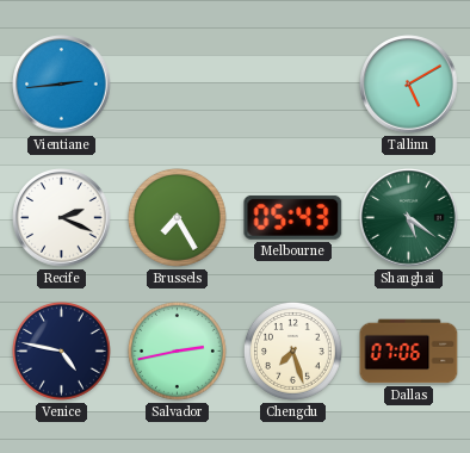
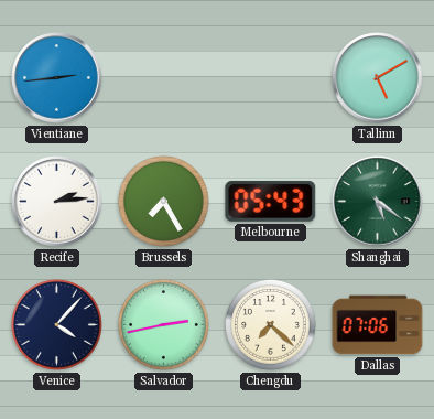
Recife: 2:19 -> 2:14
Venice: 4:47 -> 4:07
Chengdu: 7:27 -> 7:22
